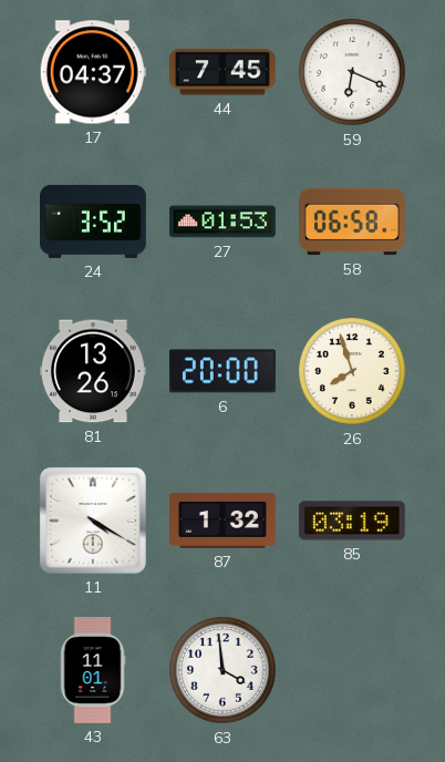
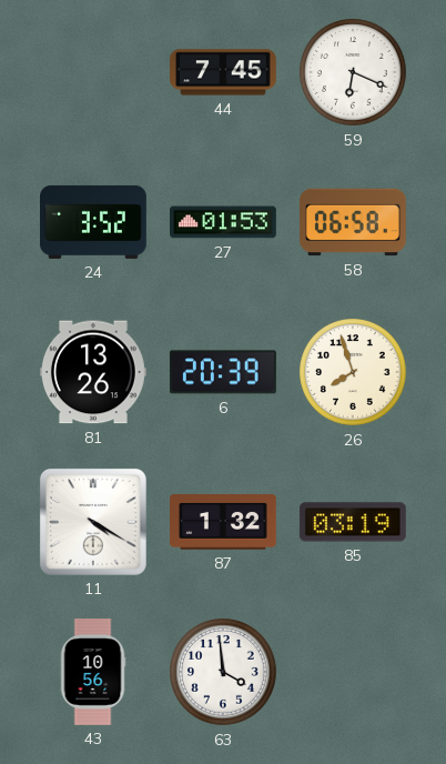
17: 04:37 -> none
6: 20:00 -> 20:39
43: 11:01 -> 10:56
